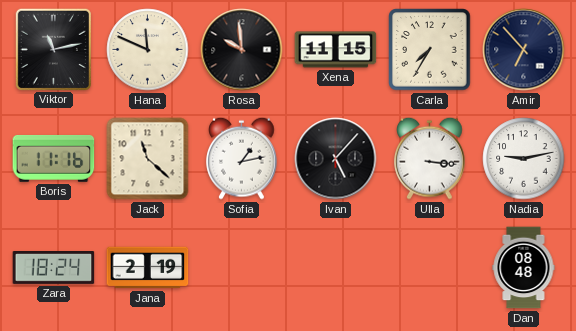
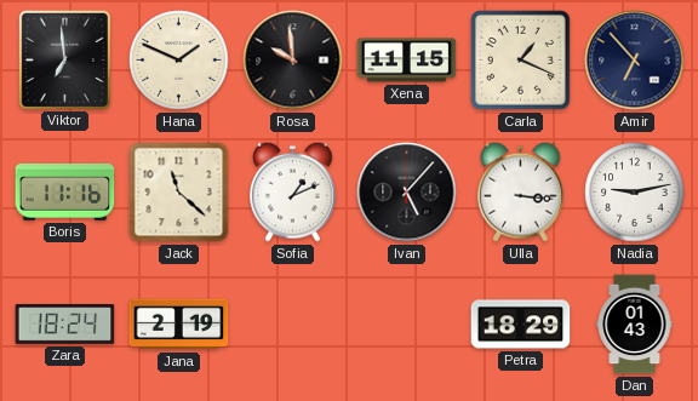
Viktor: 11:13 -> 6:59
Hana: 11:49 -> 1:49
Carla: 7:35 -> 1:19
Sofia: 1:13 -> 1:11
Petra: none -> 18:29
Dan: 08:48 -> 01:43
